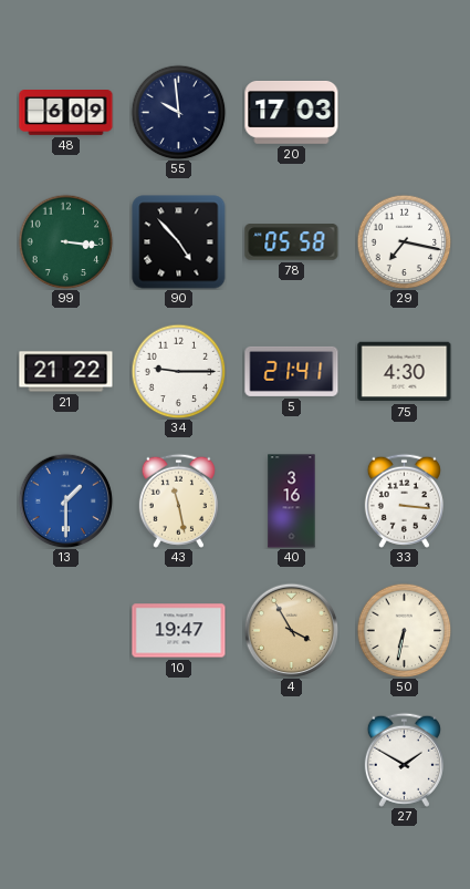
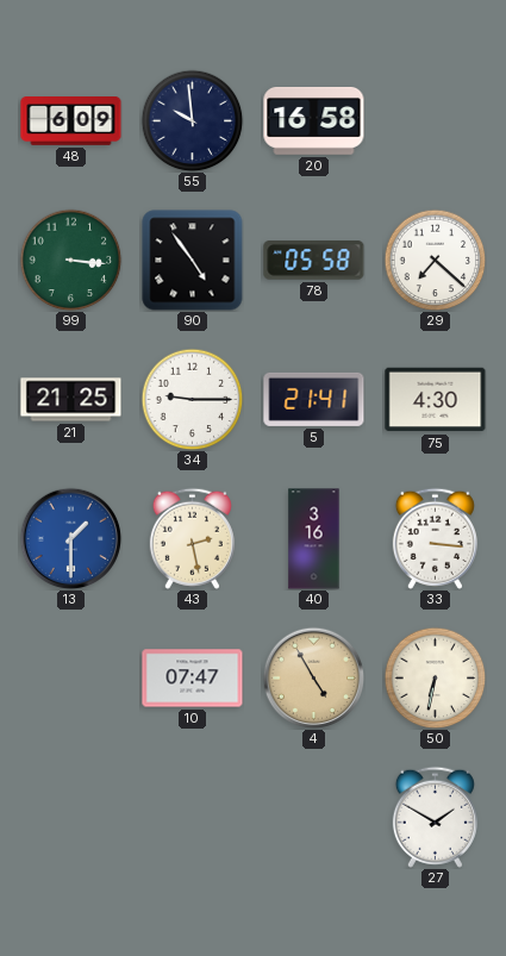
20: 17:03 -> 16:58
90: 4:53 -> 4:54
29: 7:17 -> 7:22
21: 21:22 -> 21:25
43: 11:28 -> 2:28
10: 19:47 -> 07:47
4: 3:55 -> 4:55
